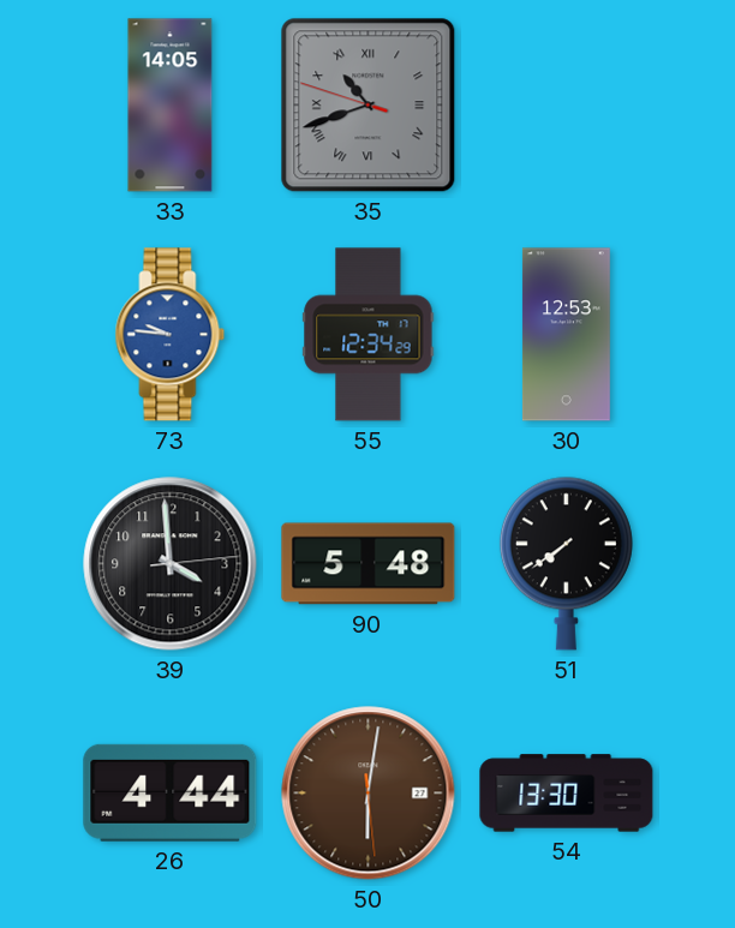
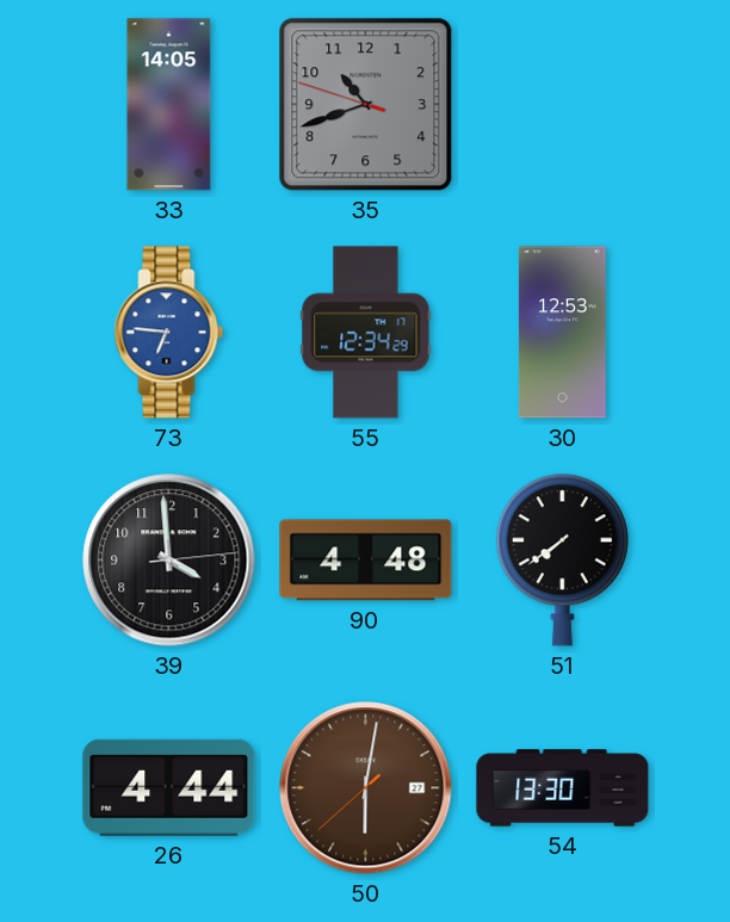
35 numerals: Roman -> Arabic
73: 9:46 -> 6:46
90: 5:48 -> 4:48
50: 6:01:29 -> 6:01:38
